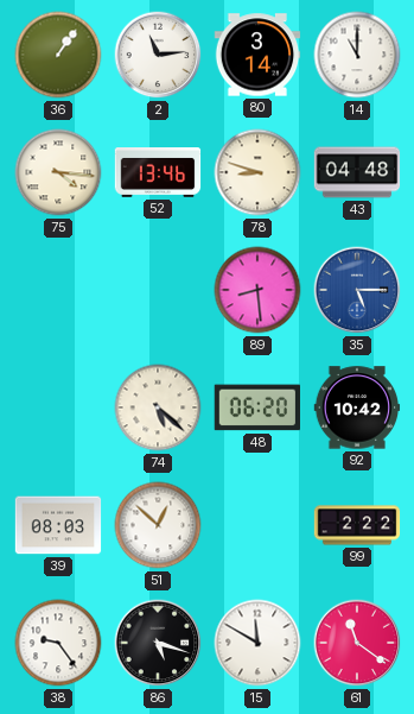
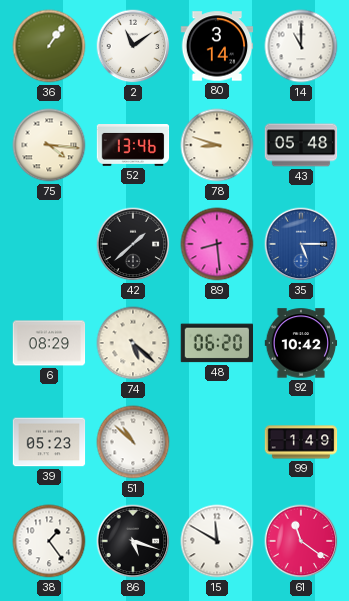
2: 11:14 -> 11:09
43: 04:48 -> 05:48
42: none -> 1:38
6: none -> 08:29
39: 08:03 -> 05:23
51: 12:52 -> 10:52
99: 2:22 -> 1:49
38: 9:24 -> 1:24
